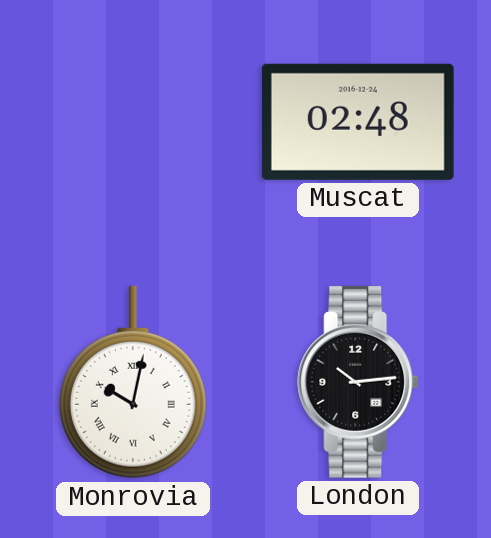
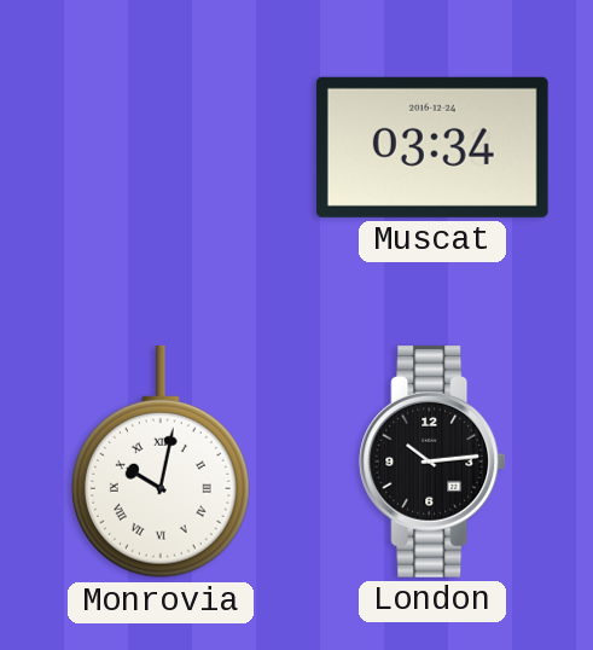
Muscat: 02:48 -> 03:34
